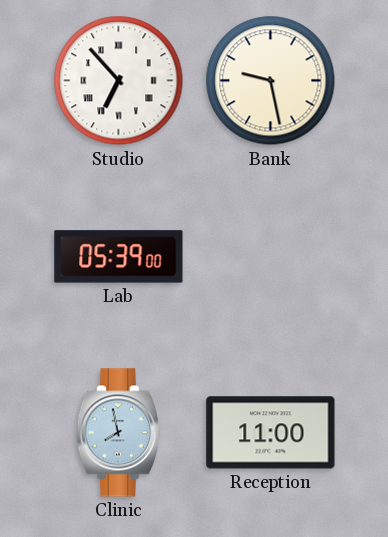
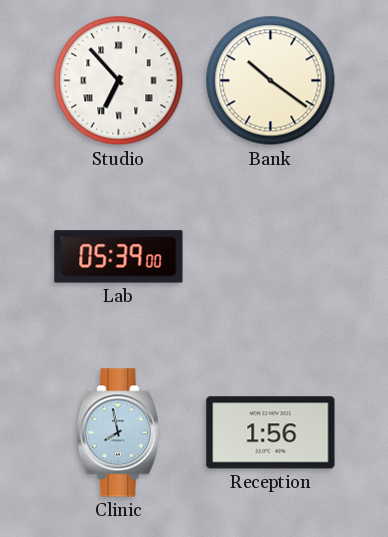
Bank: 9:28 -> 10:21
Reception: 11:00 -> 1:56
